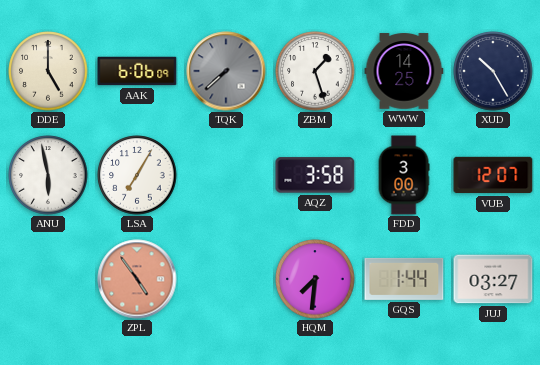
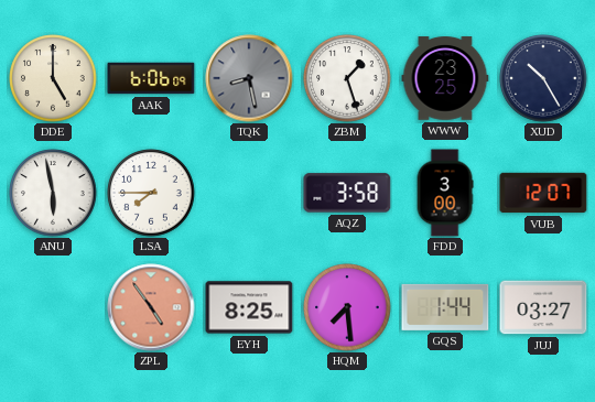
TQK: 7:38 -> 8:28
WWW: 14:25 -> 23:25
LSA: 7:05 -> 7:45
EYH: none -> 8:25
HQM: 7:31 -> 7:29
